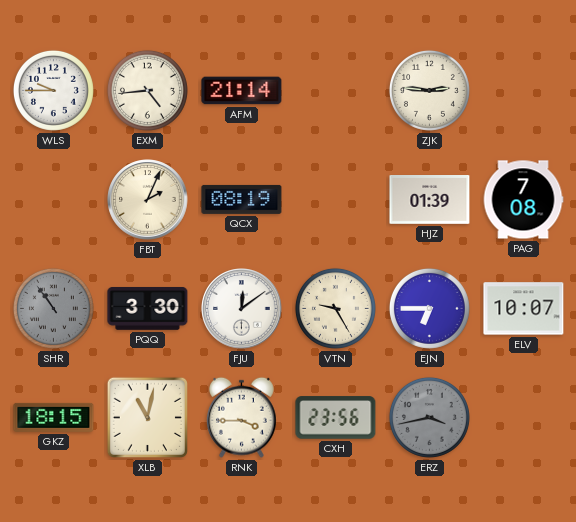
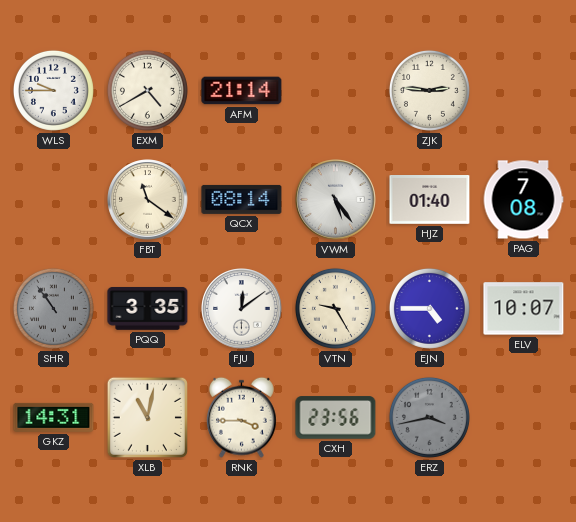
EXM: 4:44 -> 4:40
FBT: 2:04 -> 11:21
QCX: 08:19 -> 08:14
VWM: none -> 5:24
HJZ: 01:39 -> 01:40
PQQ: 3:30 -> 3:35
EJN: 6:45 -> 4:45
GKZ: 18:15 -> 14:31
